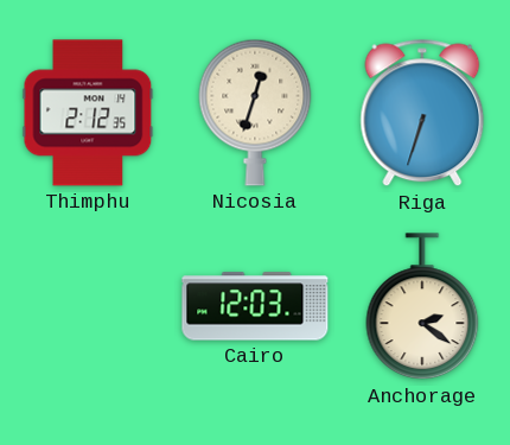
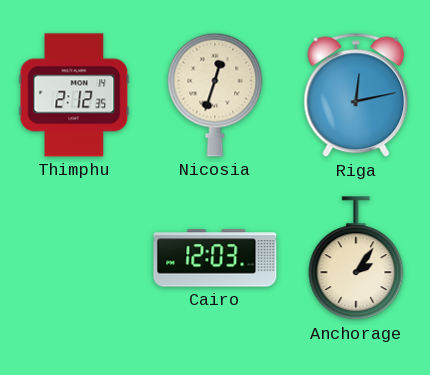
Riga: 6:33 -> 12:13
Anchorage: 2:21 -> 2:06
